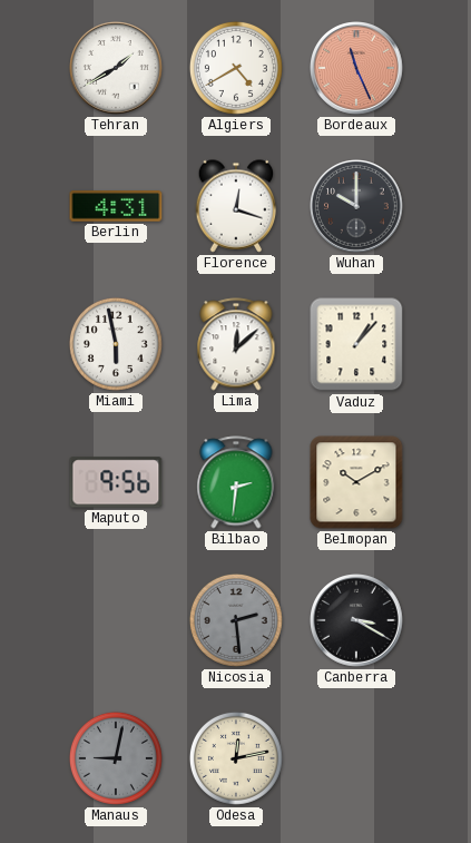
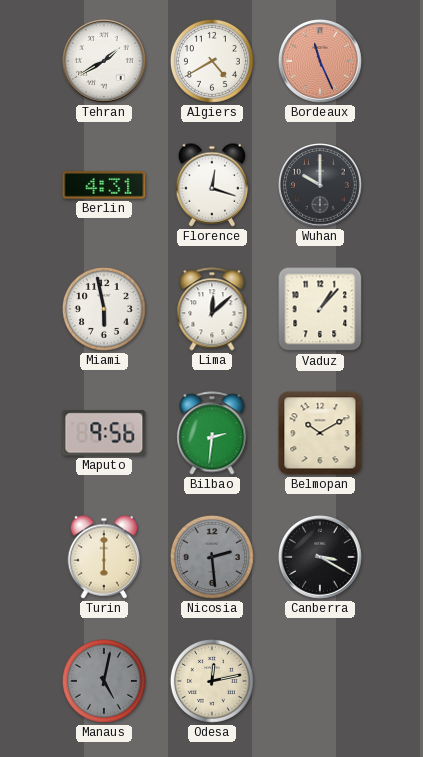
Turin: none -> 6:00
Manaus: 9:02 -> 5:02
